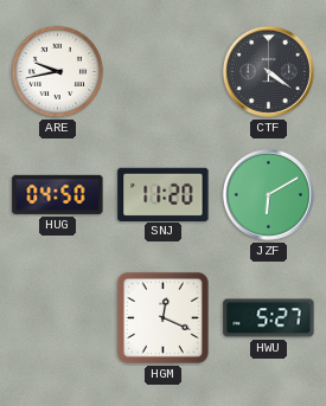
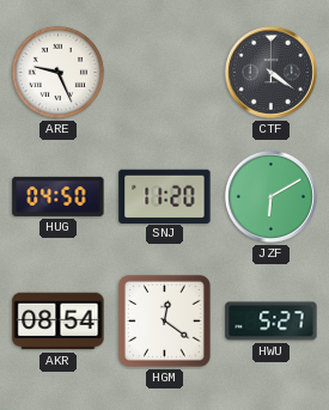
ARE: 9:43 -> 9:26
AKR: none -> 08:54
HGM: 12:19 -> 12:21
